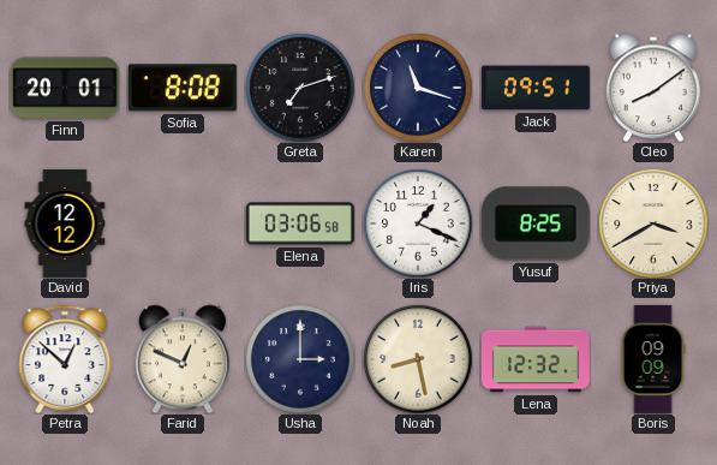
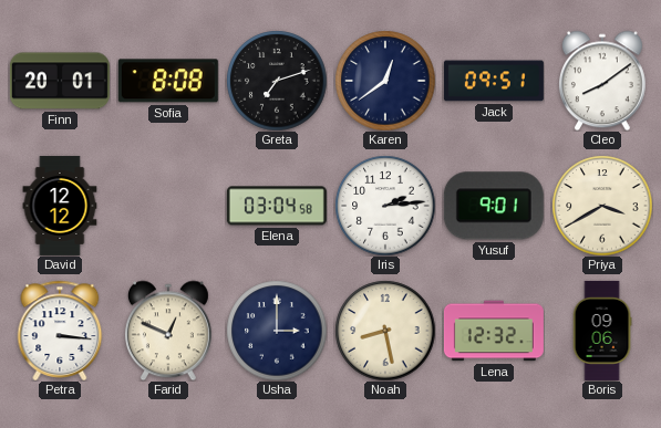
Karen: 11:18 -> 12:39
Elena: 03:06 -> 03:04
Iris: 1:19 -> 2:14
Yusuf: 8:25 -> 9:01
Petra: 12:52 -> 3:16
Boris: 09:09 -> 09:06
